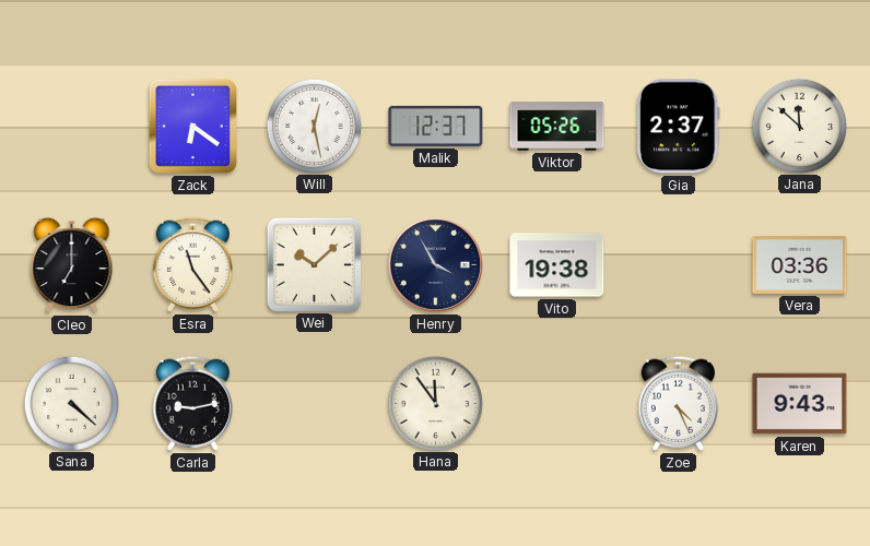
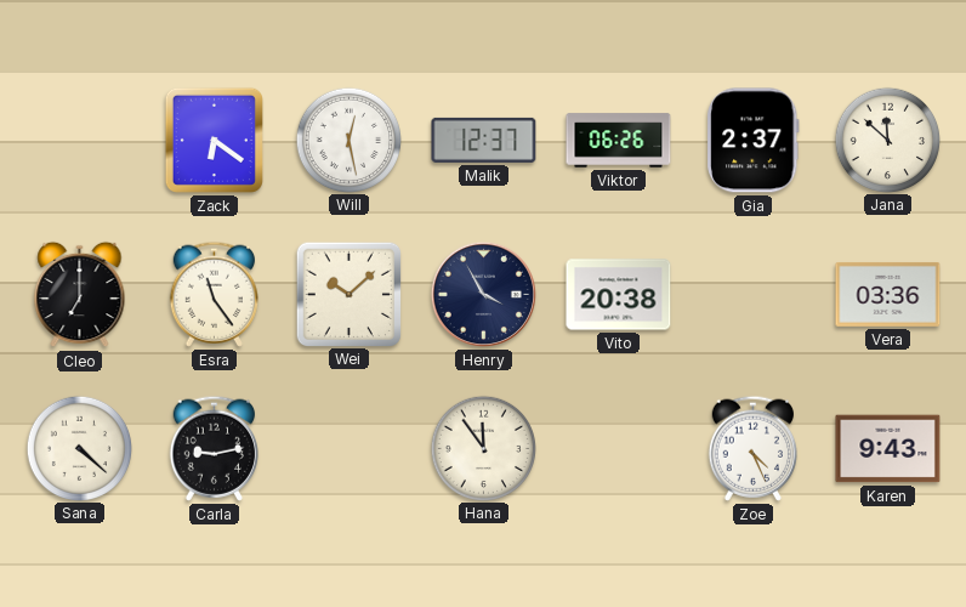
Viktor: 05:26 -> 06:26
Vito: 19:38 -> 20:38
